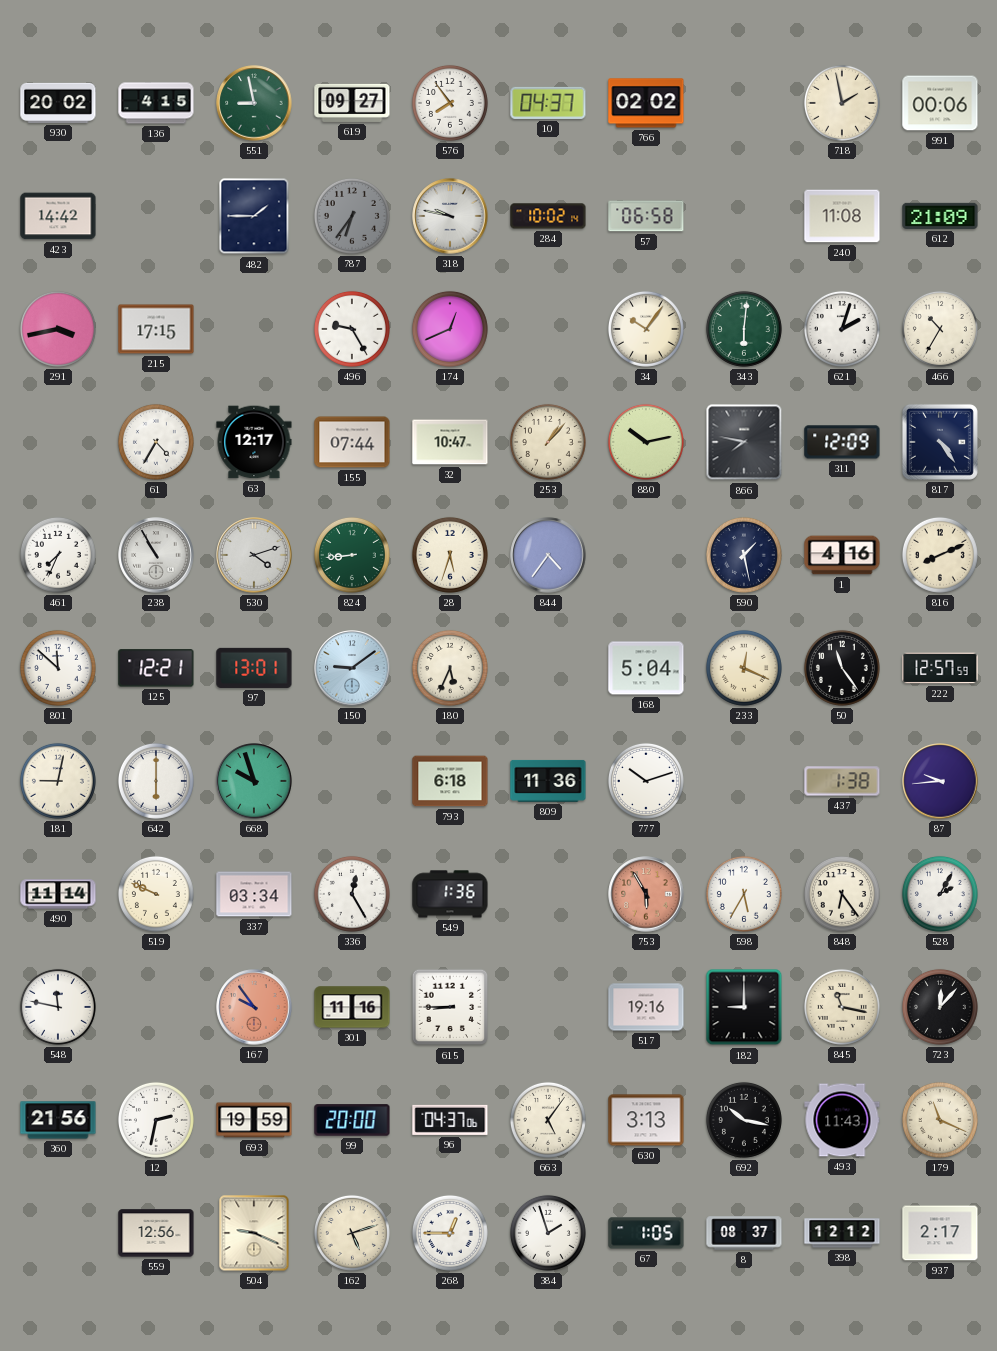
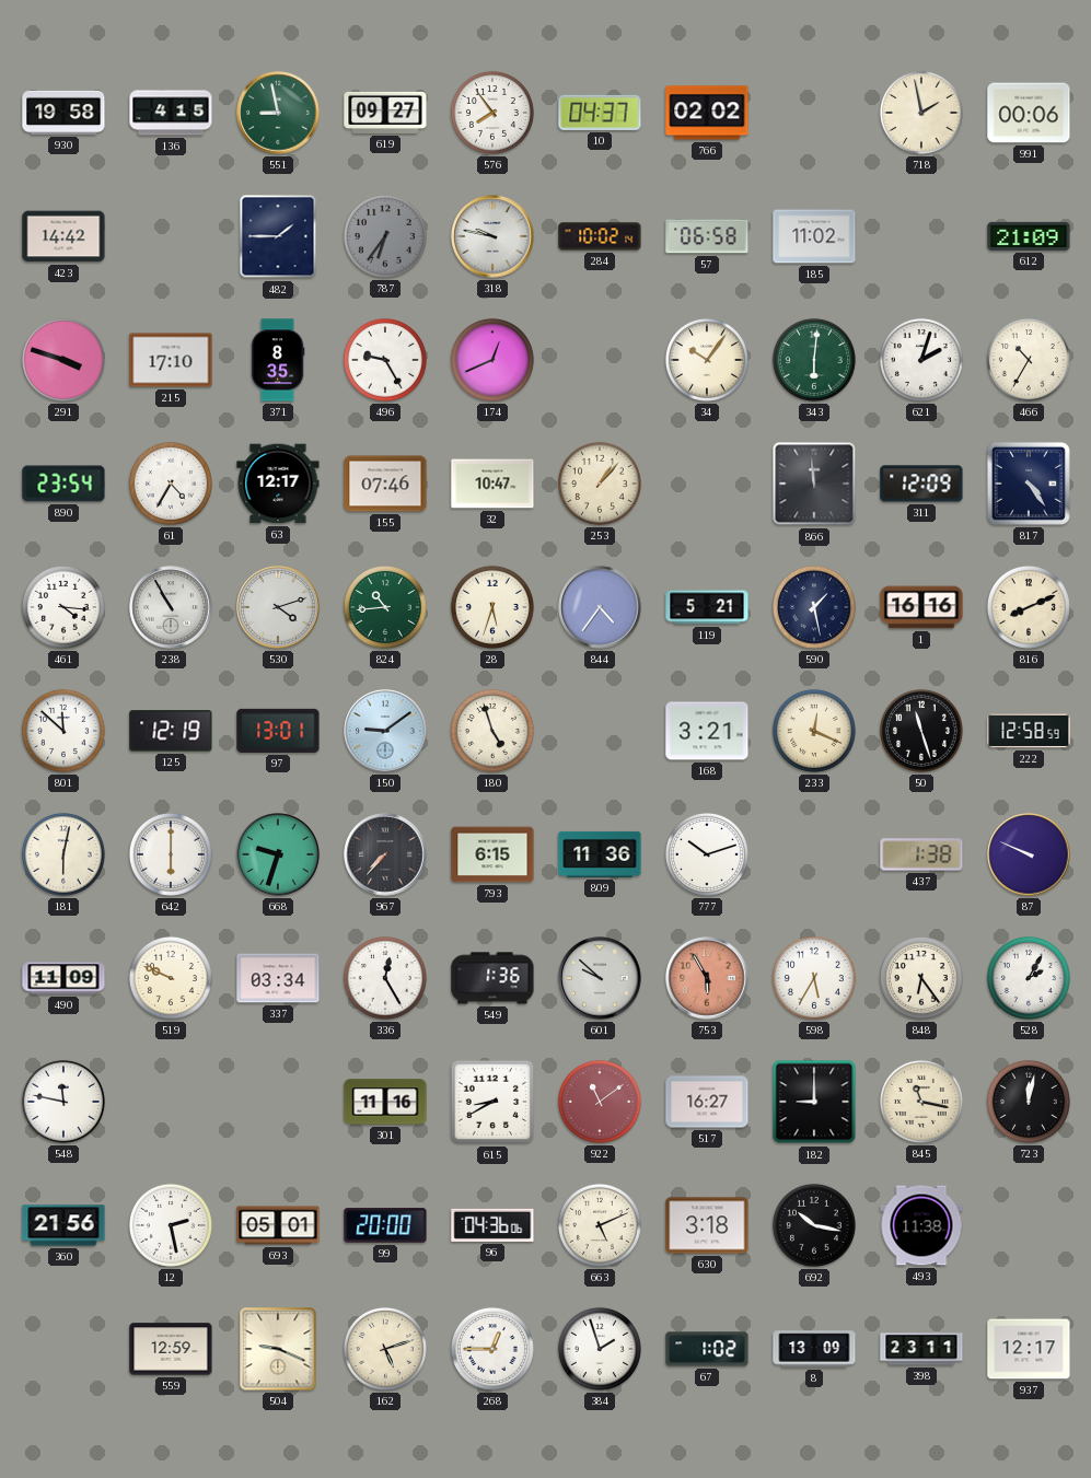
930: 20:02 -> 19:58
185: none -> 11:02
240: 11:08 -> none
291: 3:43 -> 3:48
215: 17:15 -> 17:10
371: none -> 8:35
890: none -> 23:54
155: 07:44 -> 07:46
880: 10:13 -> none
866: 7:47 -> 11:59
461: 7:34 -> 4:16
824: 8:44 -> 10:44
119: none -> 5:21
1: 4:16 -> 16:16
125: 12:21 -> 12:19
180: 5:34 -> 4:57
168: 5:04 -> 3:21
50: 11:24 -> 11:27
222: 12:57 -> 12:58
181: 9:02 -> 6:02
668: 9:57 -> 9:33
967: none -> 7:37
793: 6:18 -> 6:15
87: 9:44 -> 9:49
490: 11:14 -> 11:09
601: none -> 9:52
167: 9:54 -> none
615: 8:45 -> 8:40
922: none -> 11:09
517: 19:16 -> 16:27
723: 12:07 -> 12:02
12: 2:32 -> 2:28
693: 19:59 -> 05:01
96: 04:37 -> 04:36
663: 5:06 -> 5:11
630: 3:13 -> 3:18
493: 11:43 -> 11:38
179: 11:19 -> none
559: 12:56 -> 12:59
67: 1:05 -> 1:02
8: 08:37 -> 13:09
398: 12:12 -> 23:11
937: 2:17 -> 12:17
